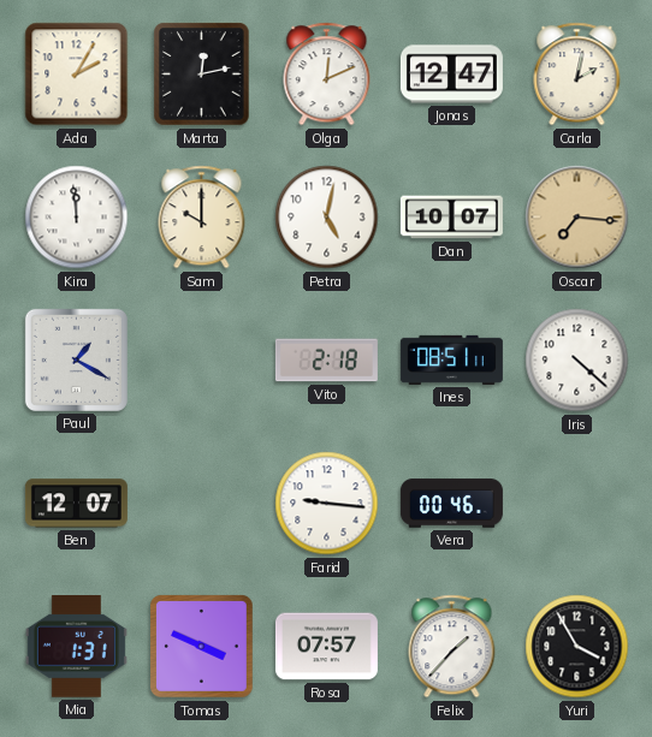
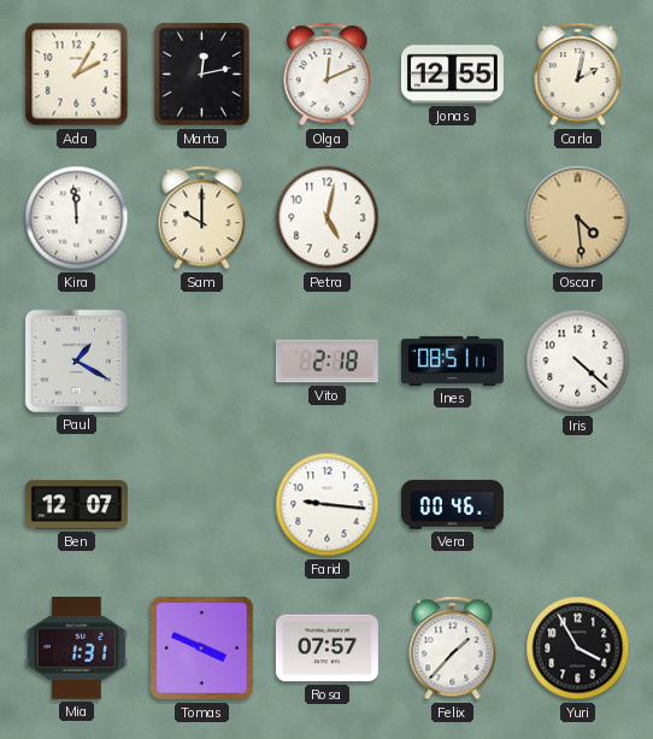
Jonas: 12:47 -> 12:55
Dan: 10:07 -> none
Oscar: 7:16 -> 4:29
